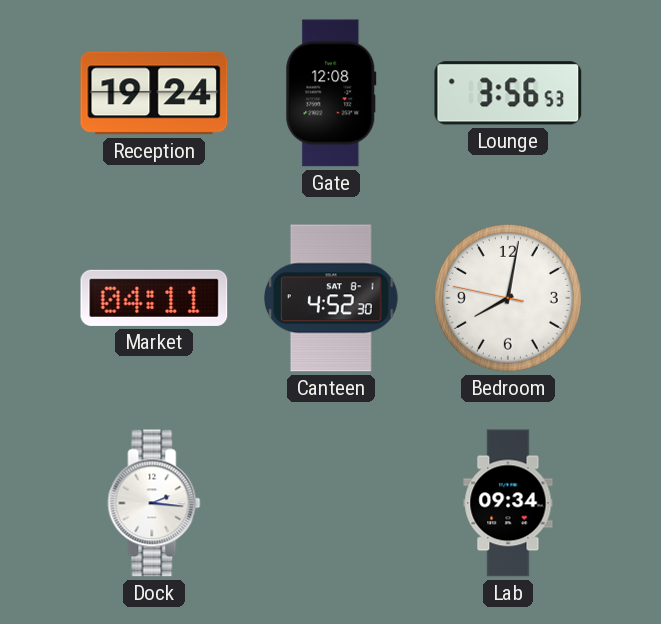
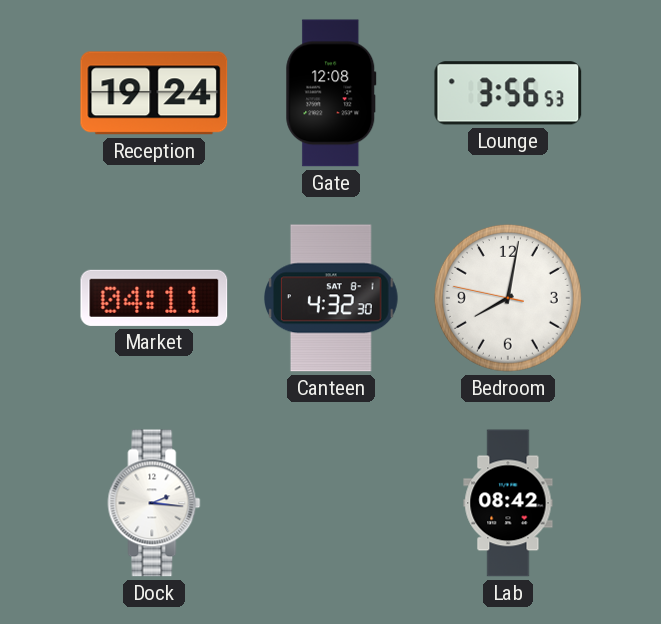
Canteen: 4:52 -> 4:32
Lab: 09:34 -> 08:42
